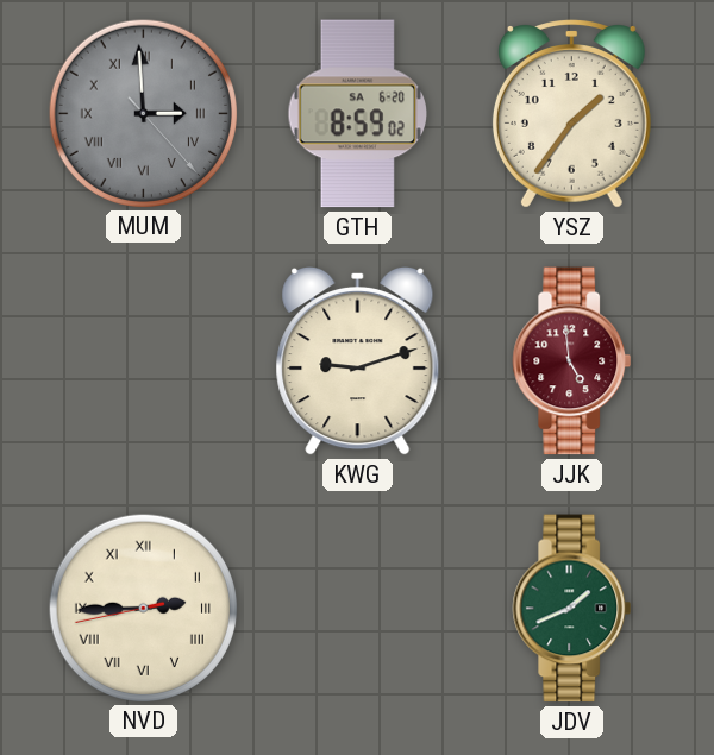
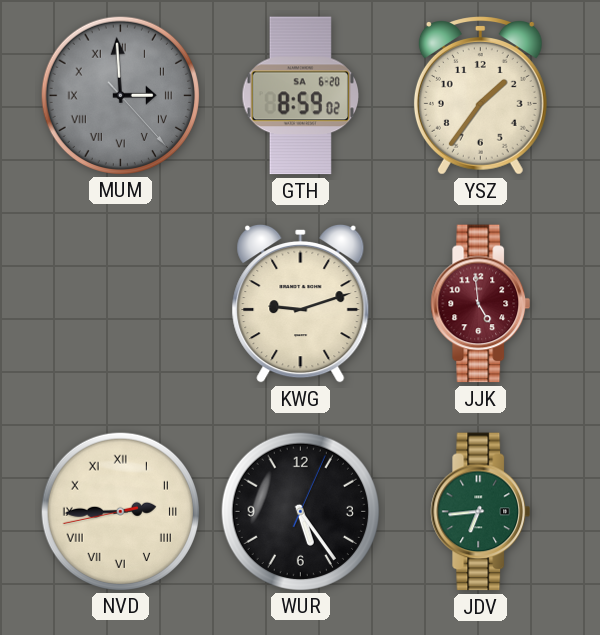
WUR: none -> 5:24
JDV: 1:41 -> 6:44
